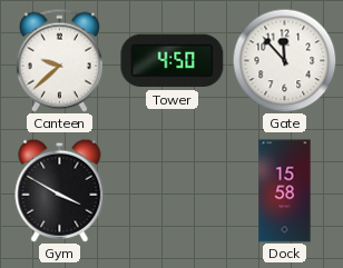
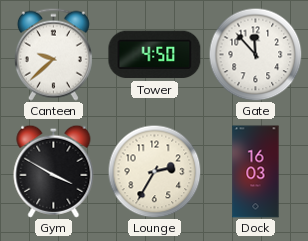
Lounge: none -> 2:35
Dock: 15:58 -> 16:03
